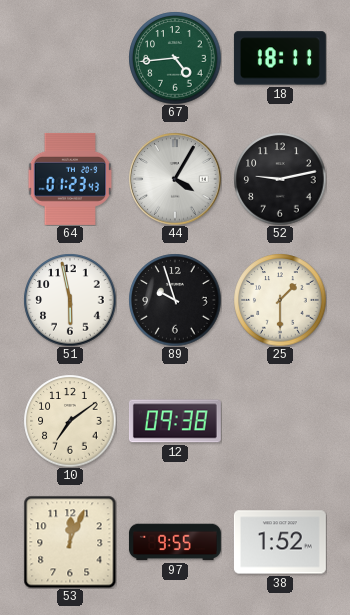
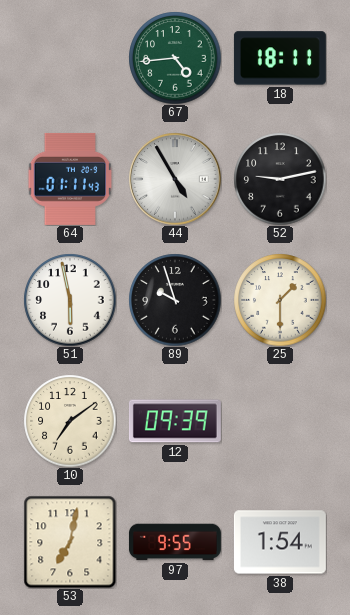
64: 01:23 -> 01:11
44: 4:05 -> 4:55
12: 09:38 -> 09:39
53: 12:04 -> 7:02
38: 1:52 -> 1:54
